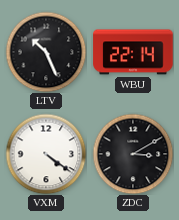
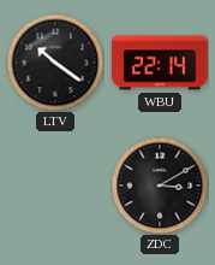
LTV: 10:26 -> 10:21
VXM: 4:21 -> none
